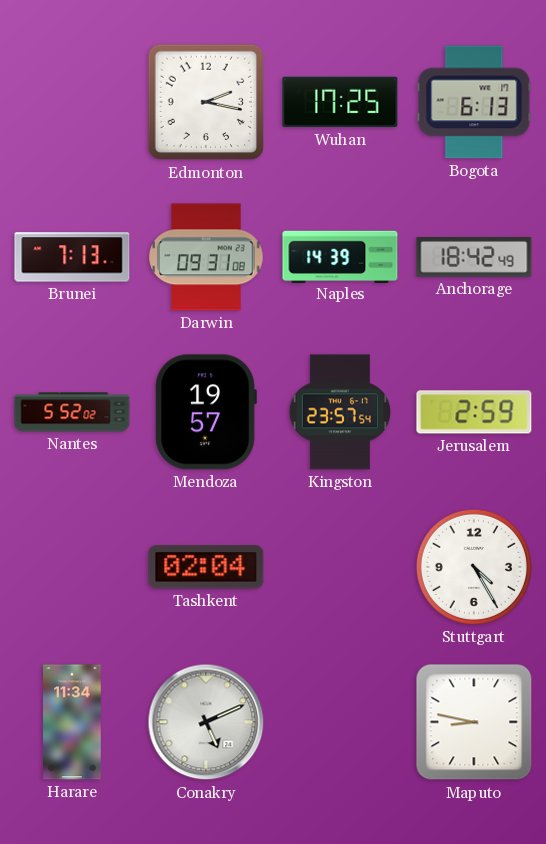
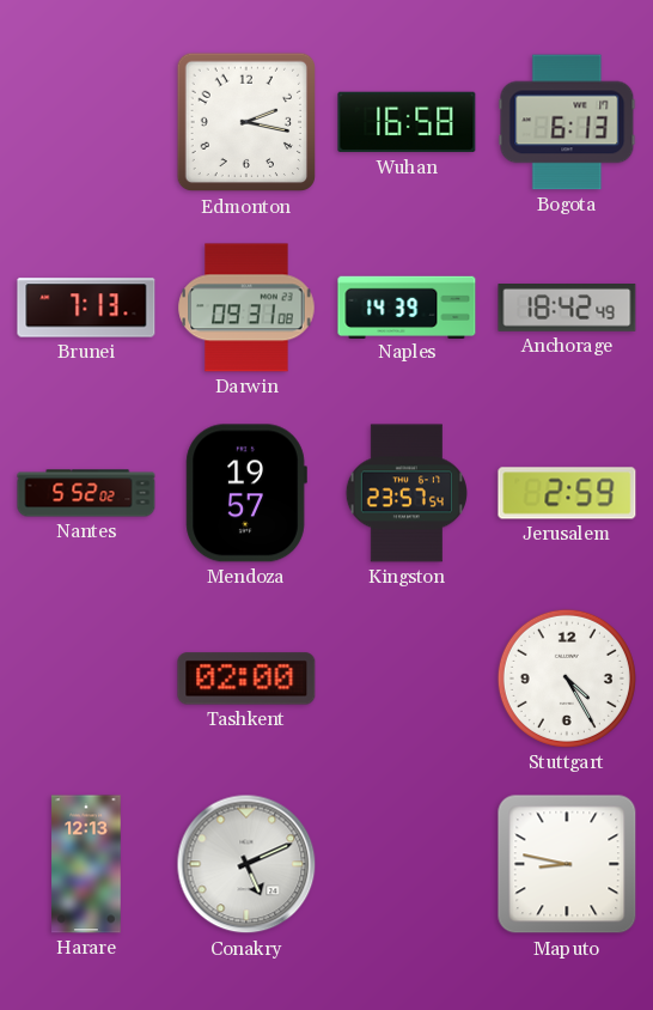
Wuhan: 17:25 -> 16:58
Tashkent: 02:04 -> 02:00
Harare: 11:34 -> 12:13
